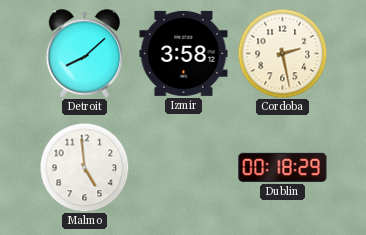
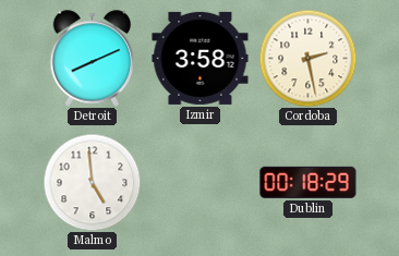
Detroit: 8:08 -> 8:11
